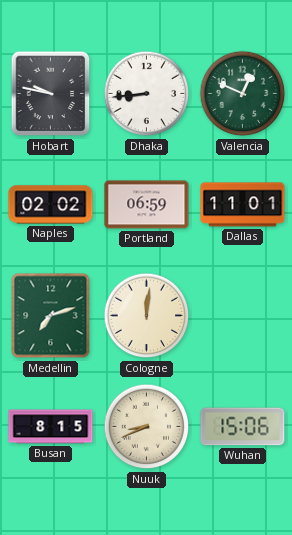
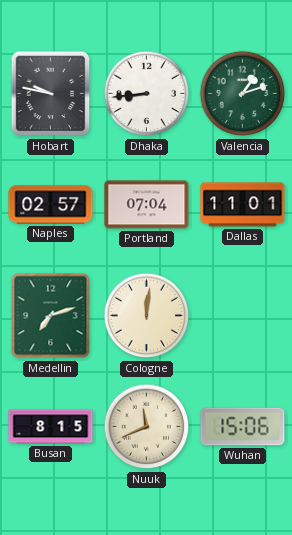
Valencia: 12:49 -> 1:12
Naples: 02:02 -> 02:57
Portland: 06:59 -> 07:04
Nuuk: 8:41 -> 11:41
